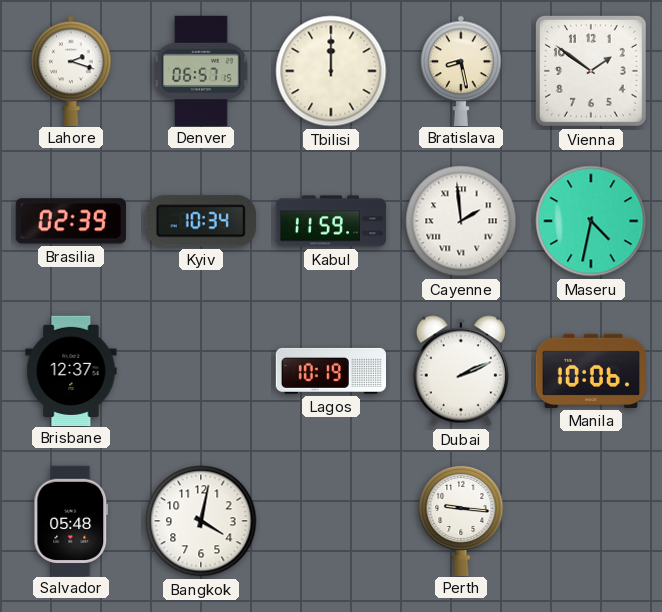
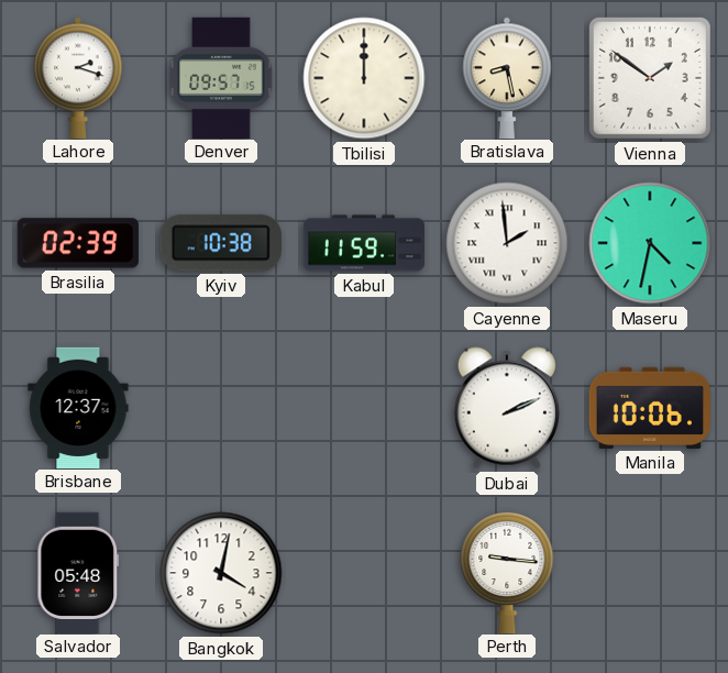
Denver: 06:57 -> 09:57
Kyiv: 10:34 -> 10:38
Lagos: 10:19 -> none
